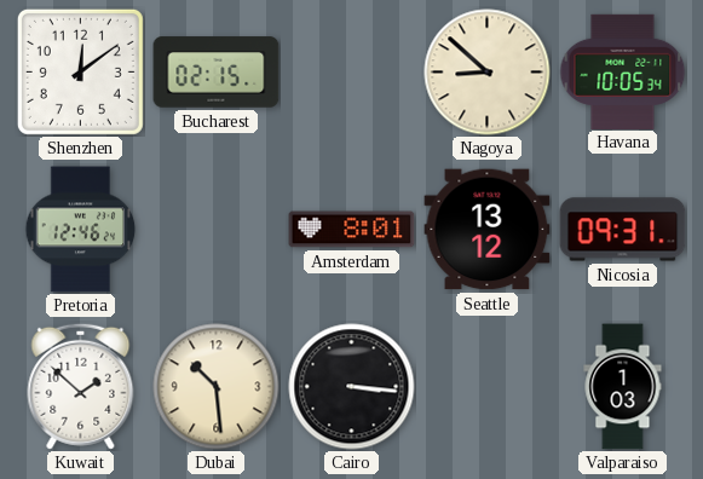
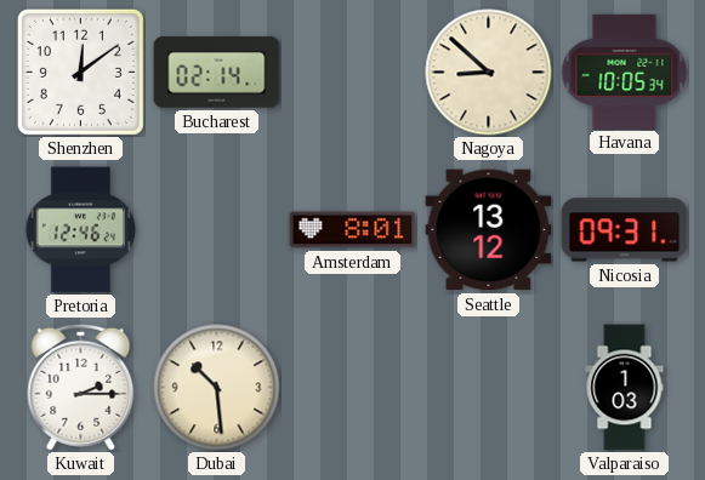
Bucharest: 02:15 -> 02:14
Kuwait: 1:52 -> 2:15
Cairo: 3:16 -> none
